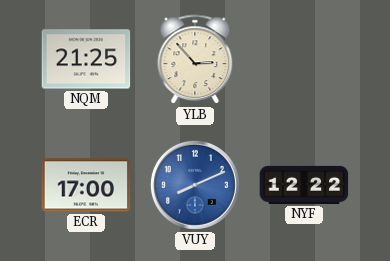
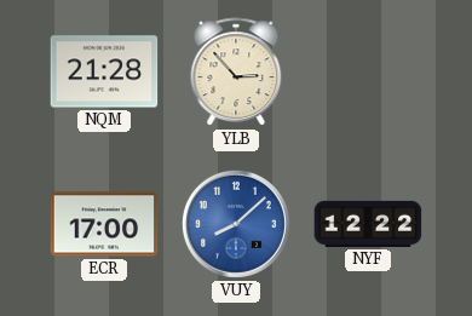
NQM: 21:25 -> 21:28
VUY: 8:11 -> 8:08
